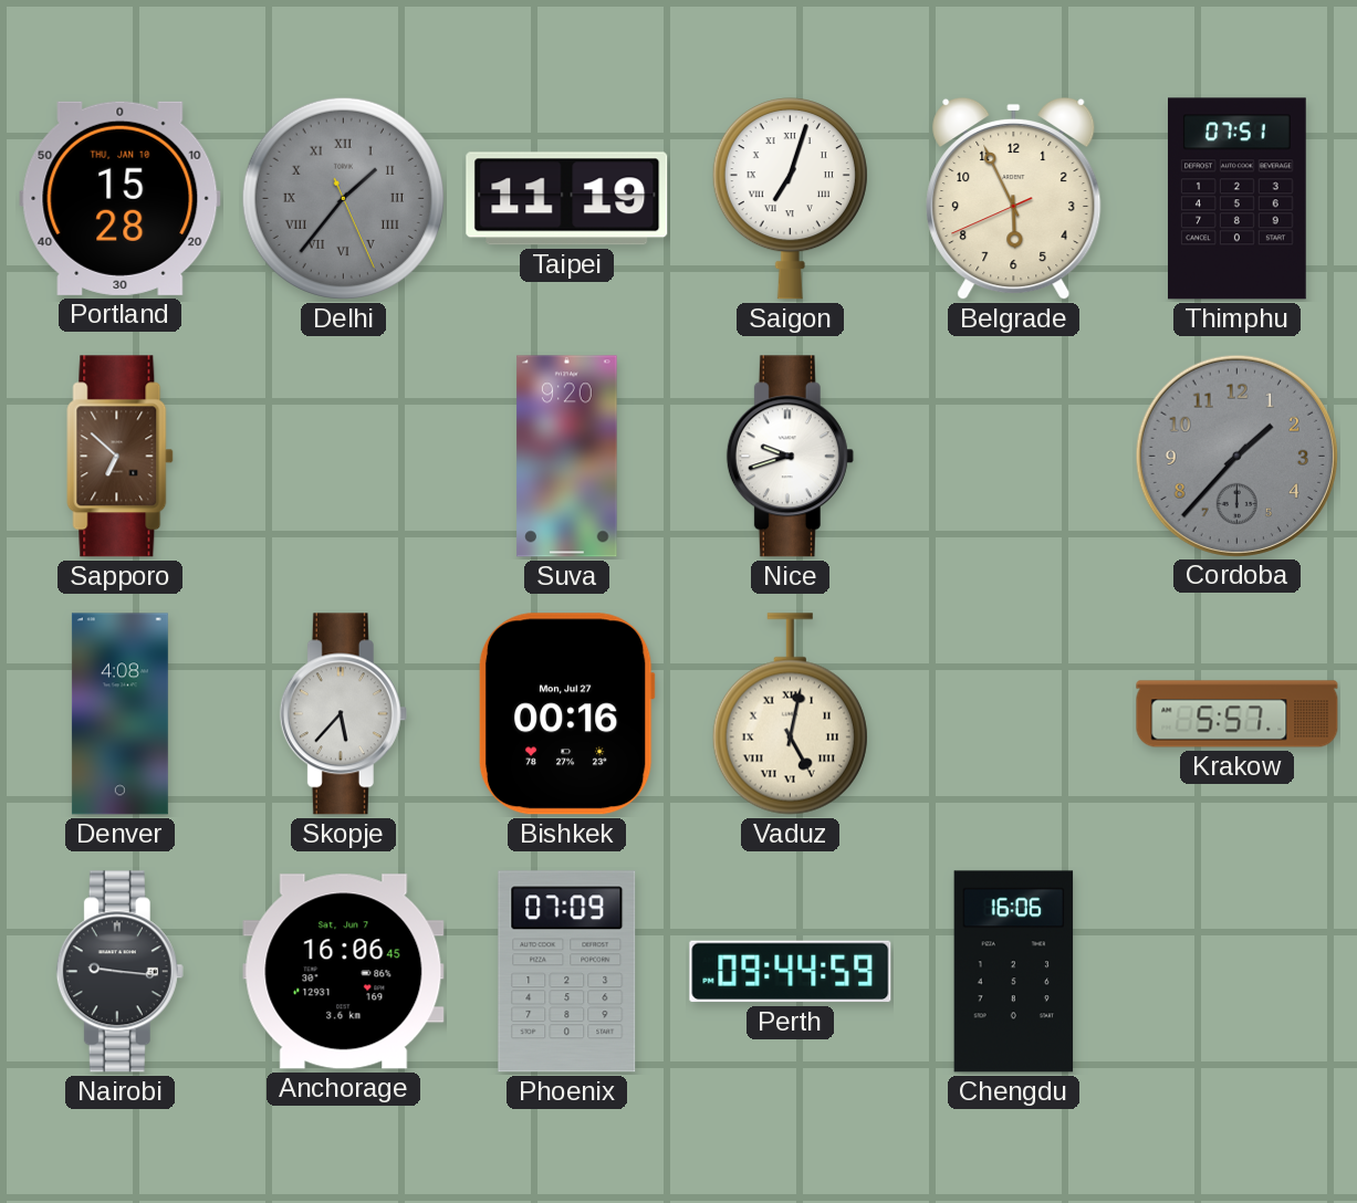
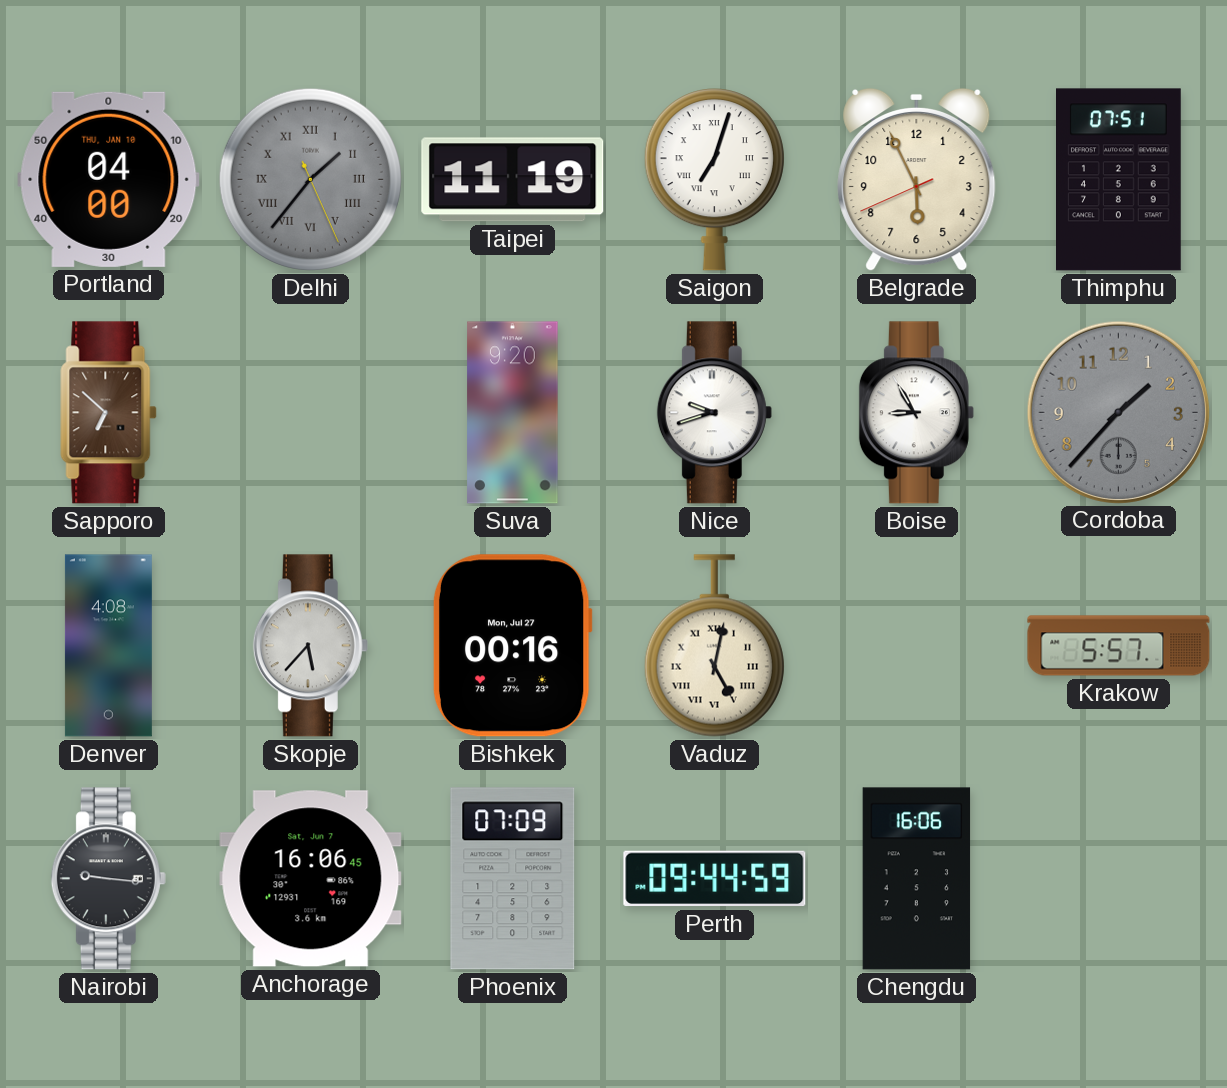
Portland: 15:28 -> 04:00
Boise: none -> 8:55
